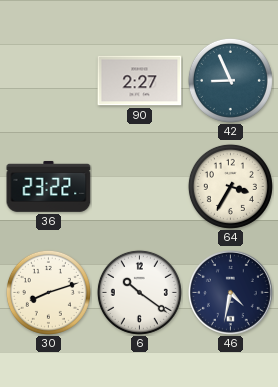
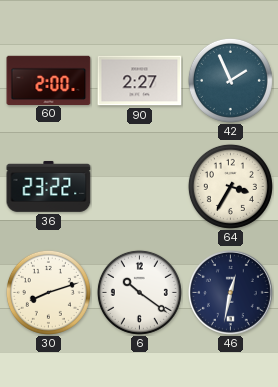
60: none -> 2:00
42: 8:56 -> 1:56
46: 4:32 -> 12:32
